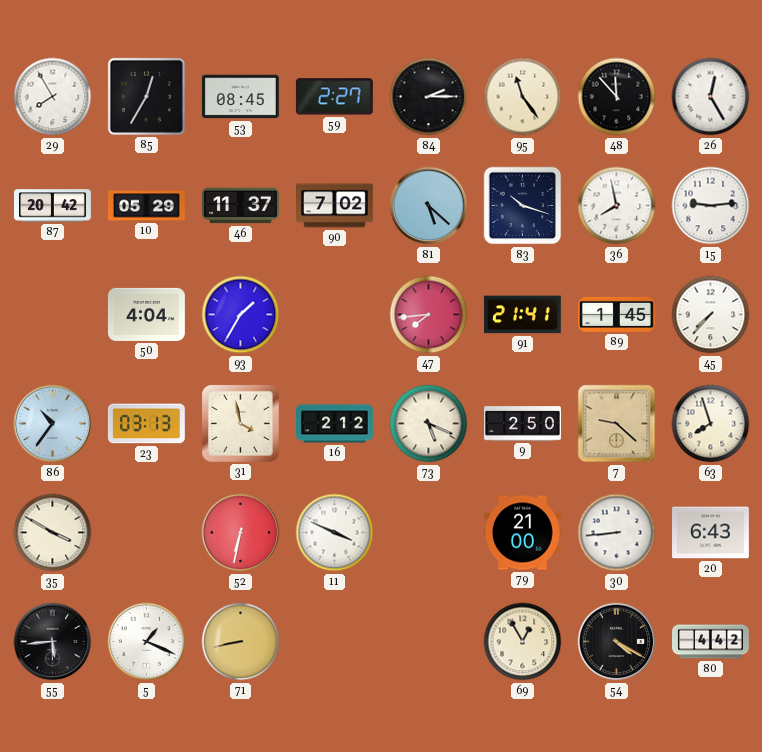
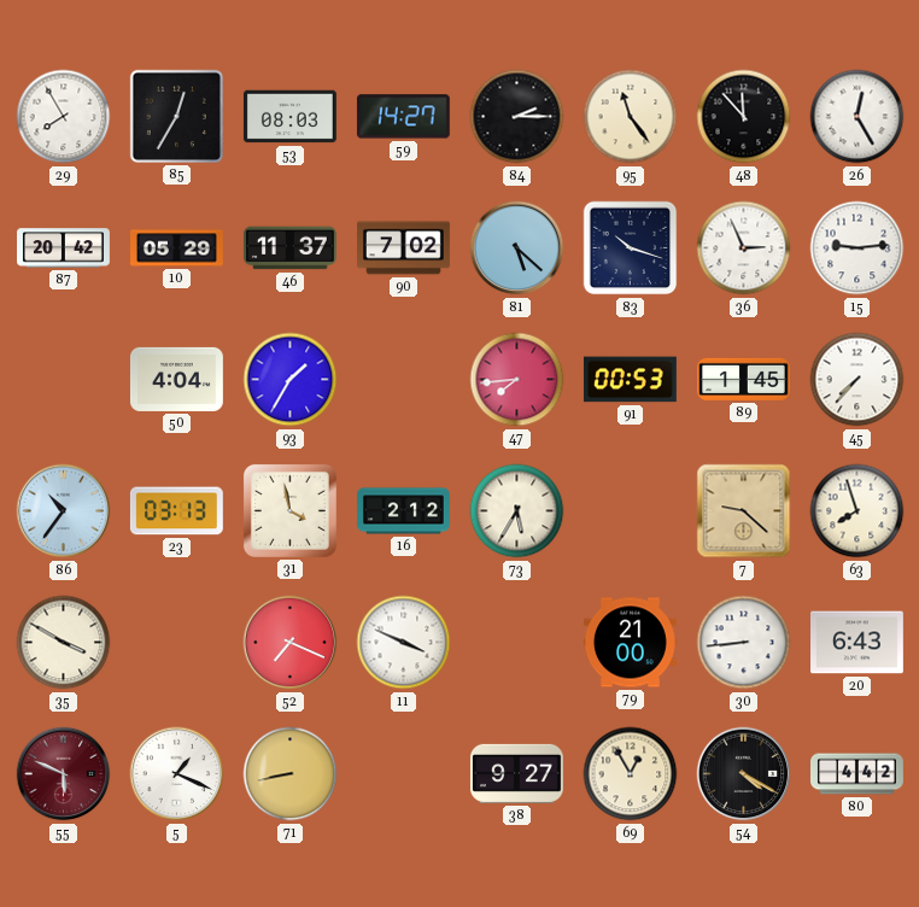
53: 08:45 -> 08:03
59: 2:27 -> 14:27
36: 7:58 -> 2:56
91: 21:41 -> 00:53
73: 5:19 -> 5:35
9: 2:50 -> none
52: 6:32 -> 7:19
55: 5:44 -> 5:49
55 dial: black -> burgundy
38: none -> 9:27
